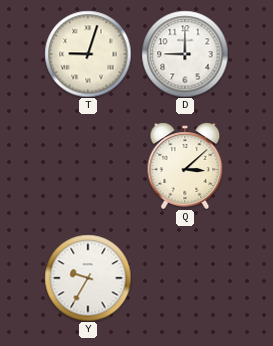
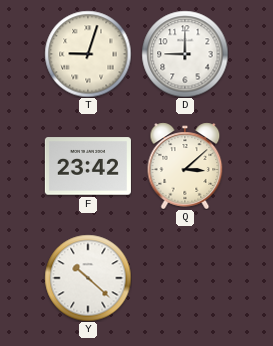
F: none -> 23:42
Y: 9:35 -> 10:22
